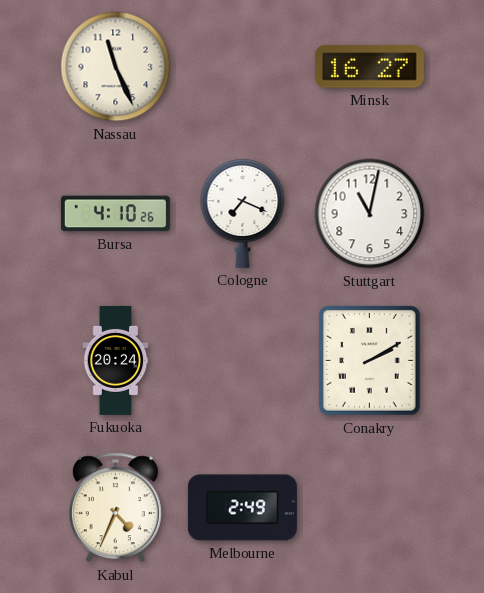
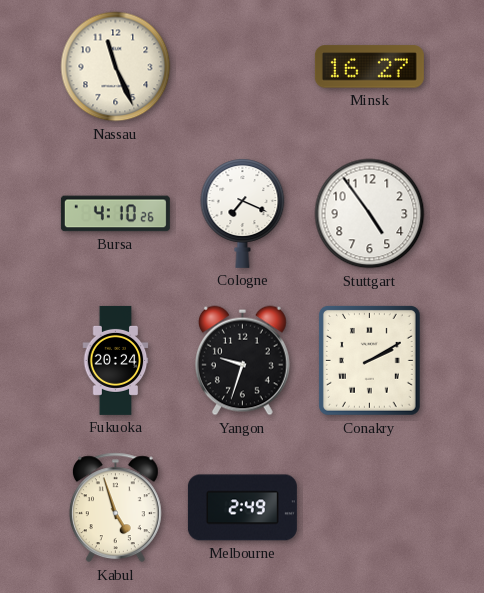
Stuttgart: 11:02 -> 4:54
Yangon: none -> 9:33
Kabul: 4:34 -> 4:57
